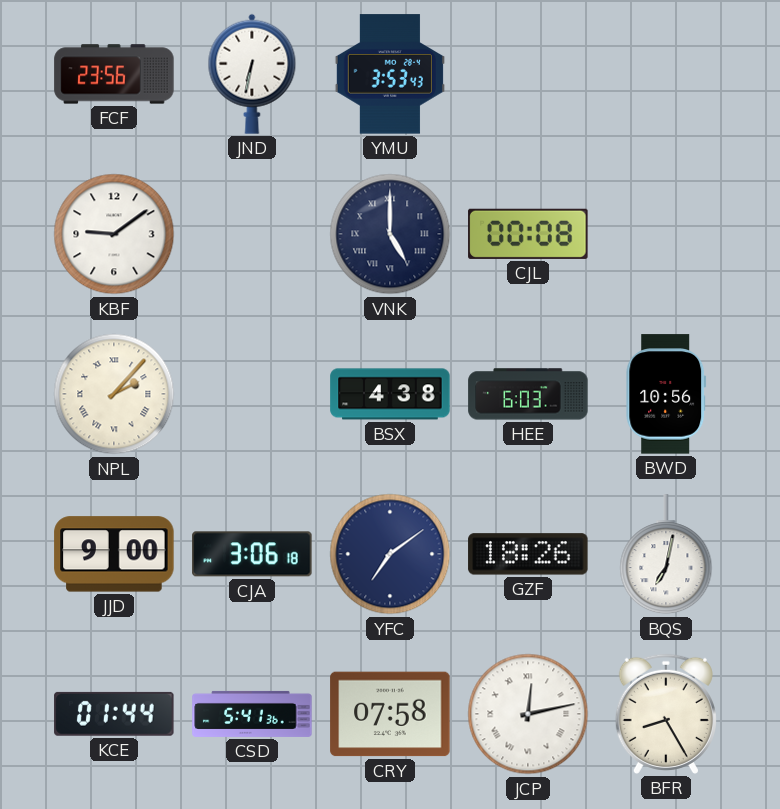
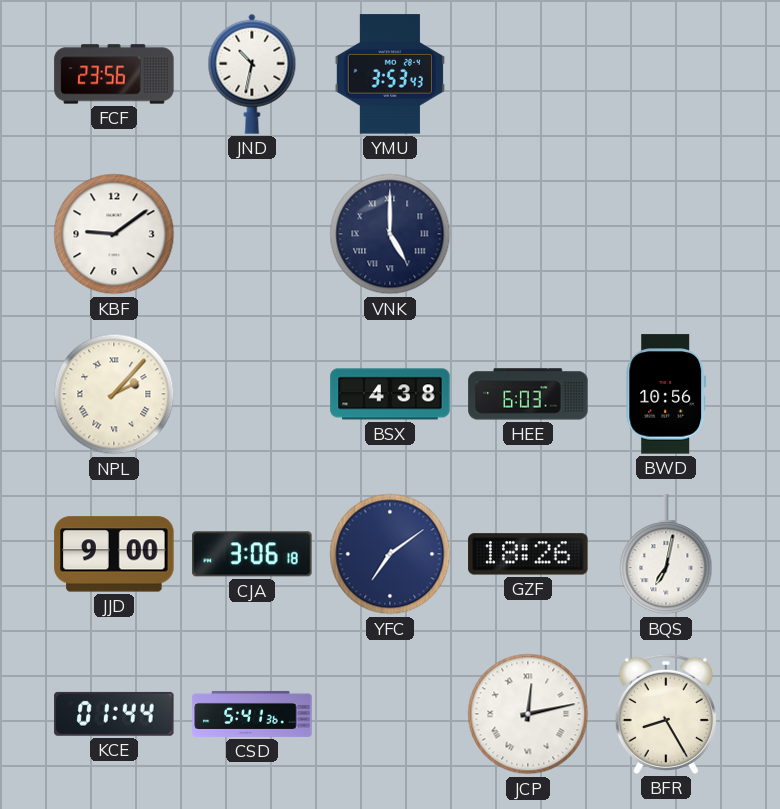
JND: 6:32 -> 10:32
CJL: 00:08 -> none
CRY: 07:58 -> none
